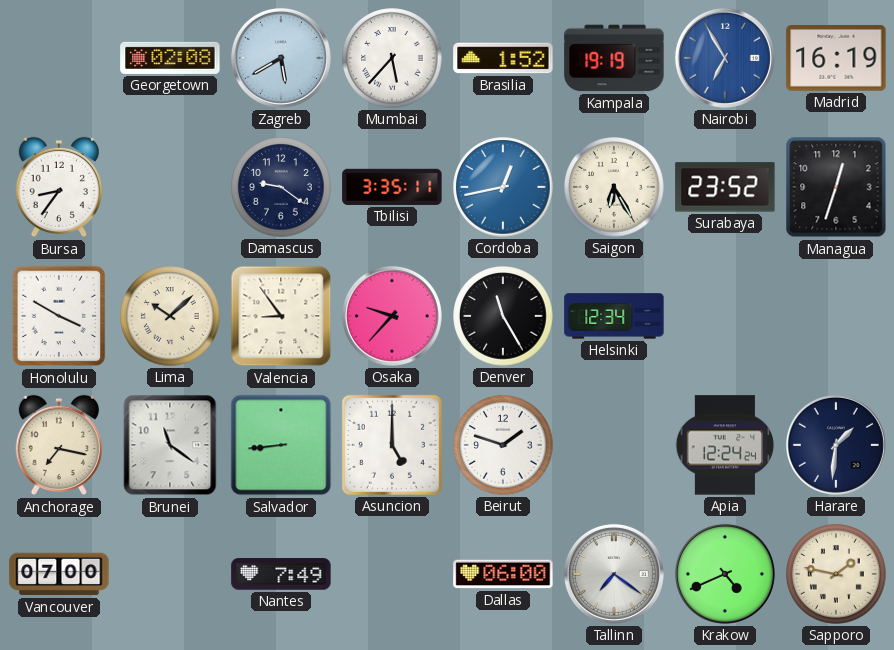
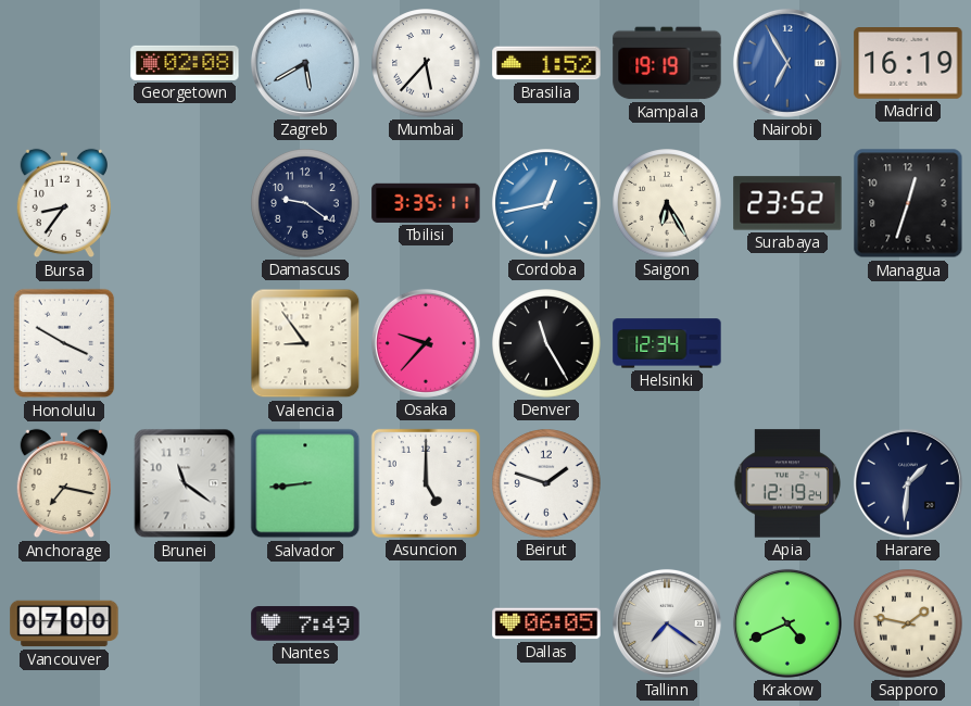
Lima: 10:08 -> none
Apia: 12:24 -> 12:19
Dallas: 06:00 -> 06:05
